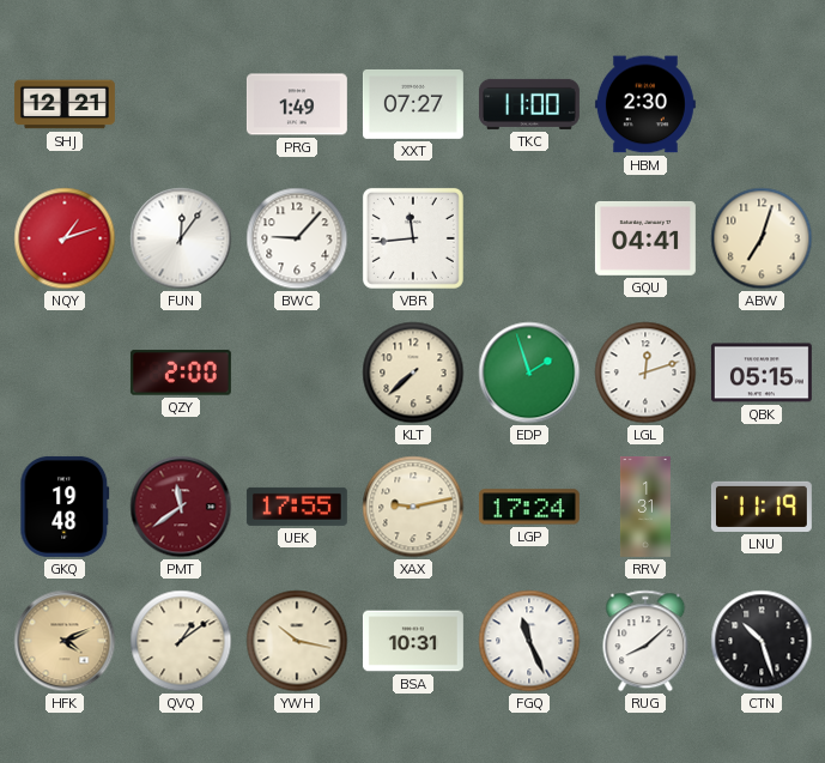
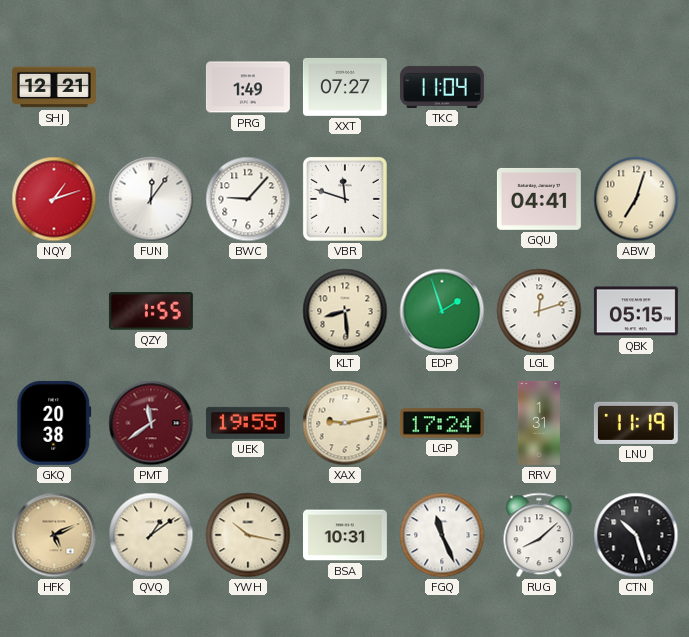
TKC: 11:00 -> 11:04
HBM: 2:30 -> none
VBR: 11:44 -> 11:48
QZY: 2:00 -> 1:55
KLT: 7:38 -> 8:29
GKQ: 19:48 -> 20:38
UEK: 17:55 -> 19:55
HFK: 4:11 -> 5:11
